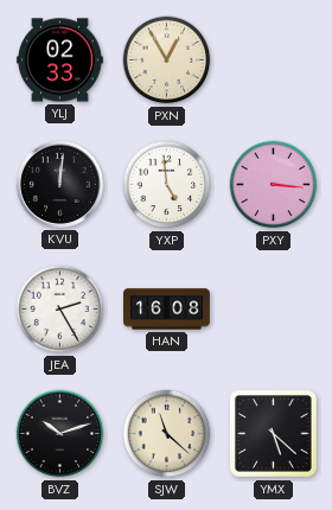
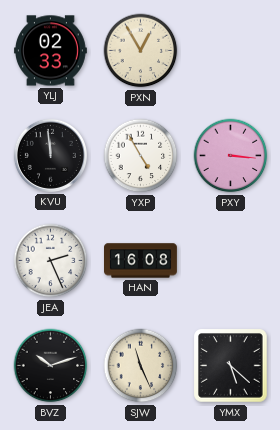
KVU: 12:01 -> 11:59
YXP: 4:59 -> 4:55
JEA: 2:25 -> 2:26
SJW: 11:22 -> 11:26
